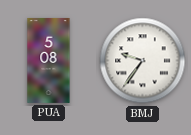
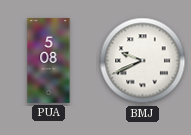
BMJ: 9:36 -> 9:41
